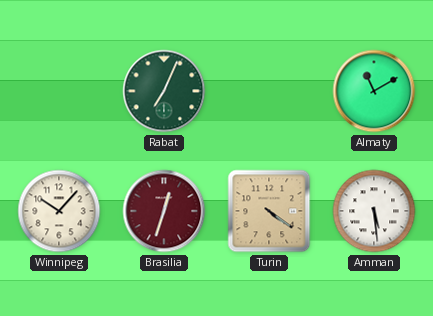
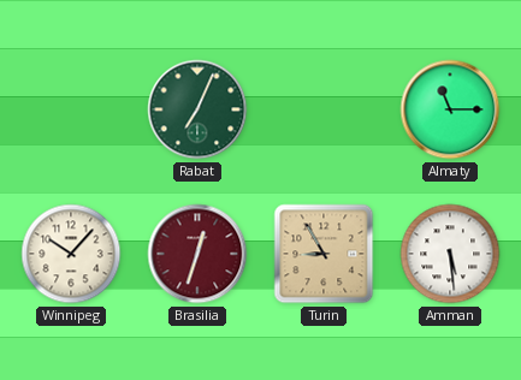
Almaty: 11:10 -> 11:15
Turin: 4:21 -> 8:55
